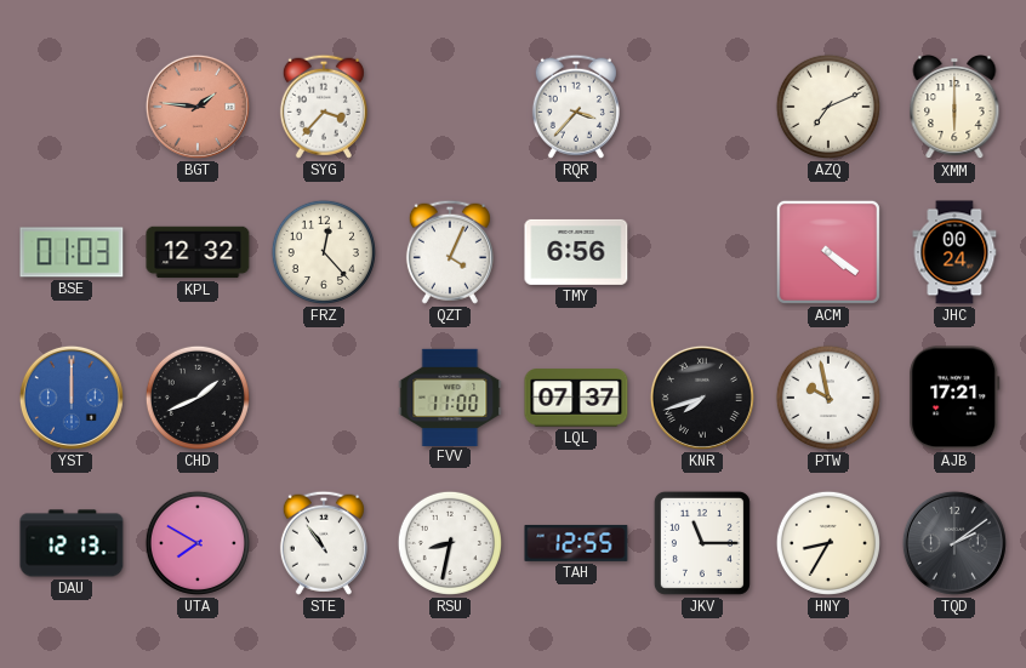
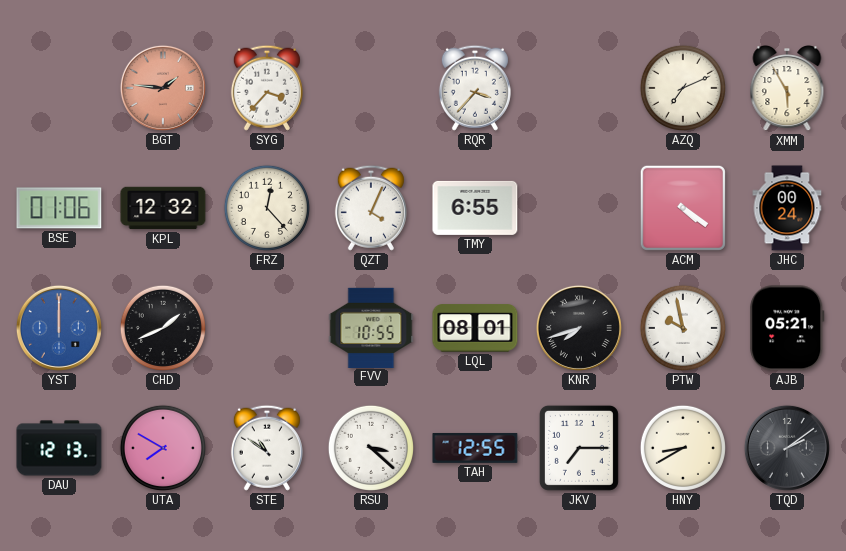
XMM: 6:00 -> 5:55
BSE: 01:03 -> 01:06
TMY: 6:56 -> 6:55
FVV: 11:00 -> 10:55
LQL: 07:37 -> 08:01
AJB: 17:21 -> 05:21
STE: 10:54 -> 10:51
RSU: 8:32 -> 3:22
JKV: 11:15 -> 7:15
HNY: 8:35 -> 8:40
